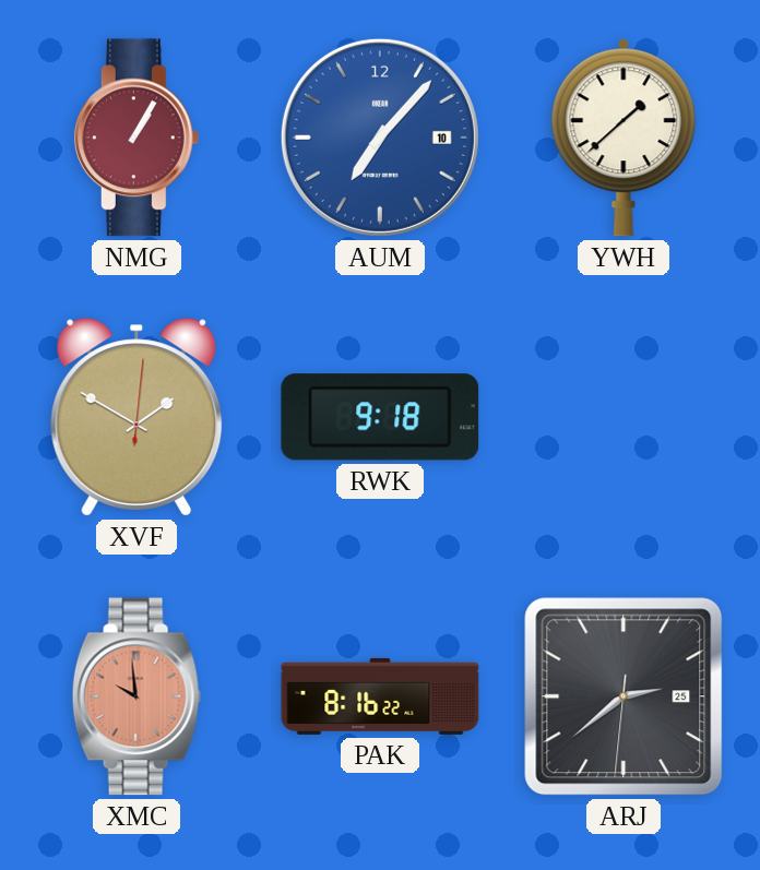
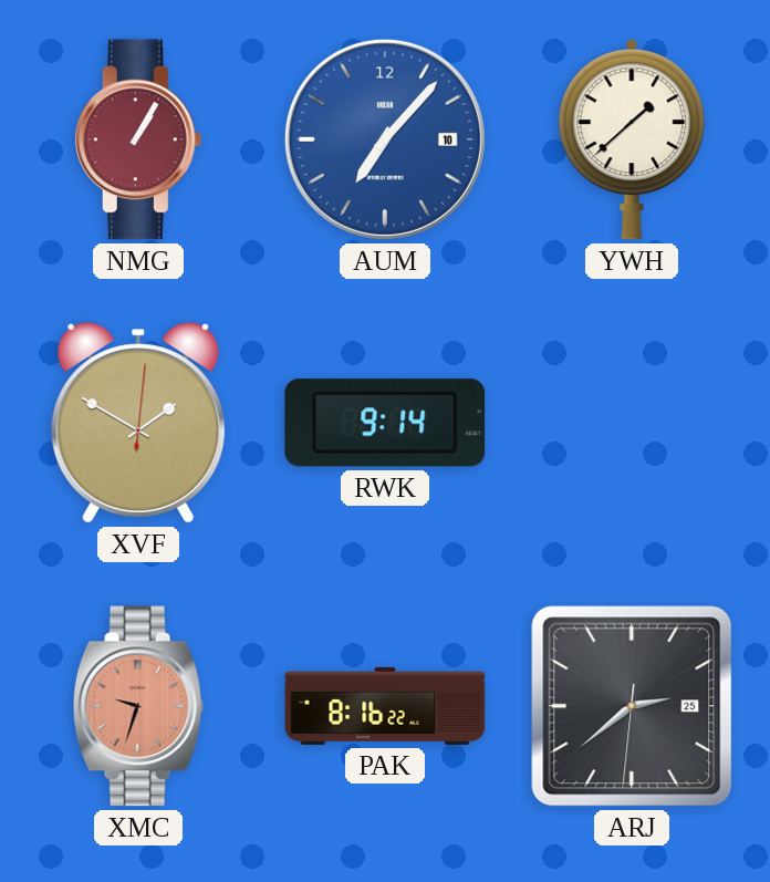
RWK: 9:18 -> 9:14
XMC: 9:59 -> 9:33
